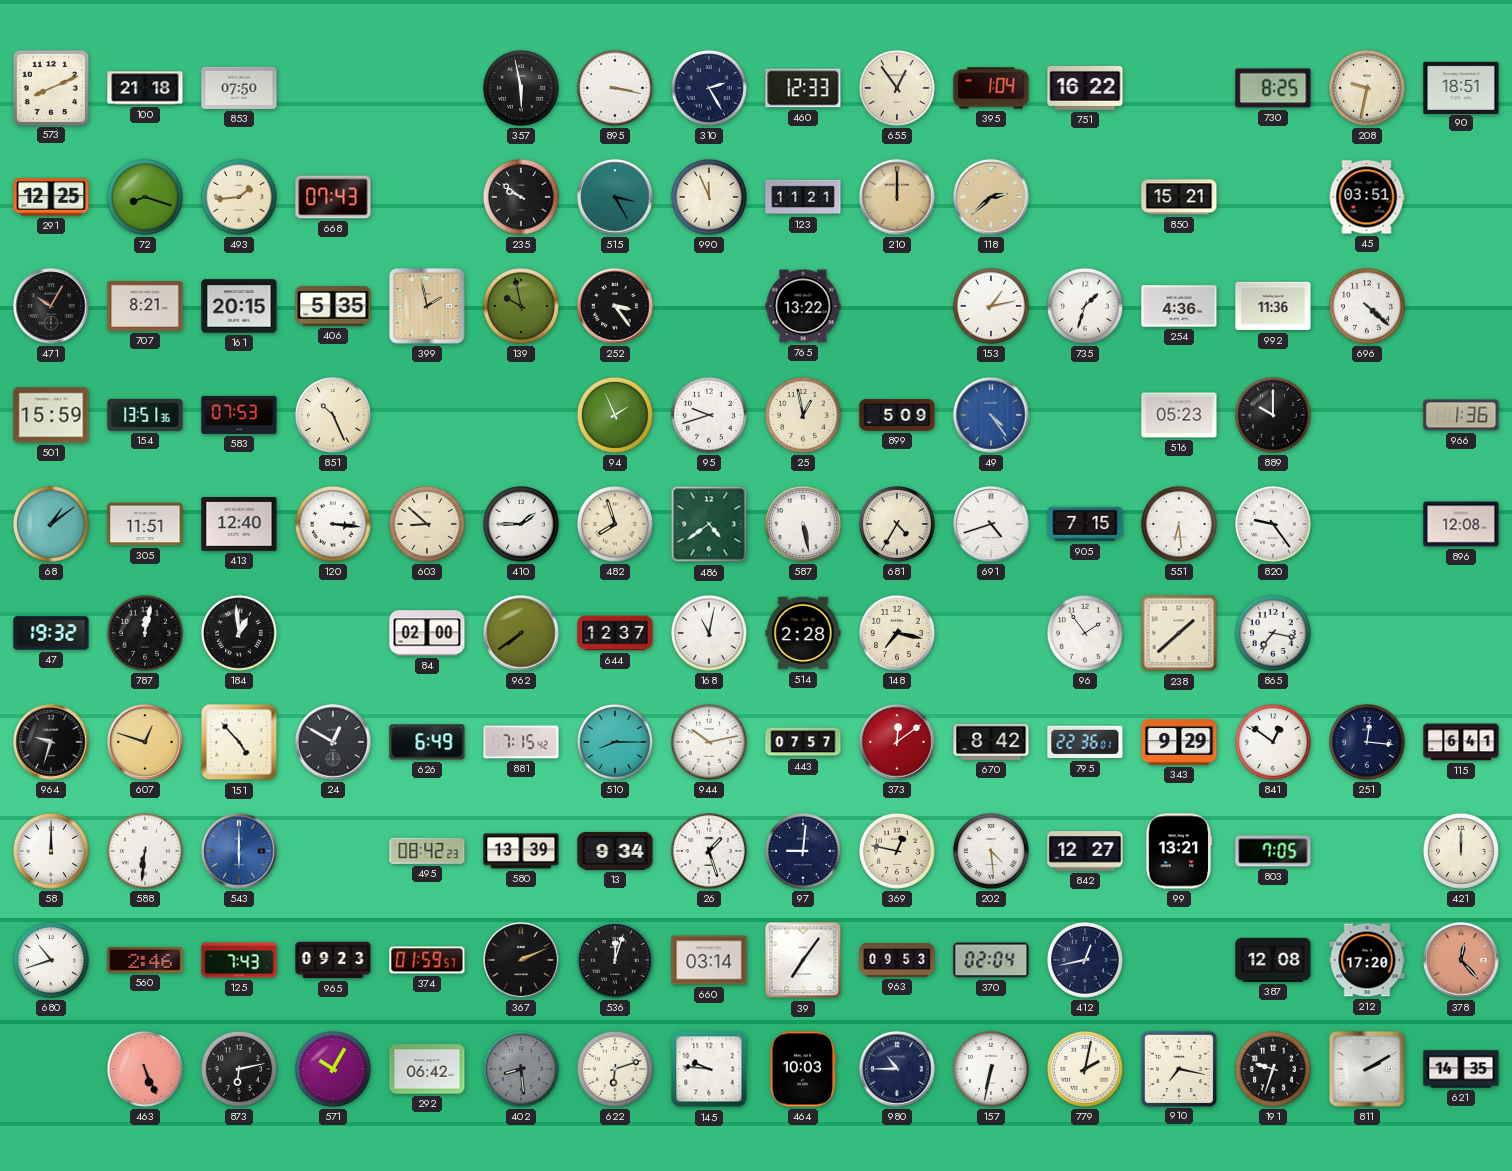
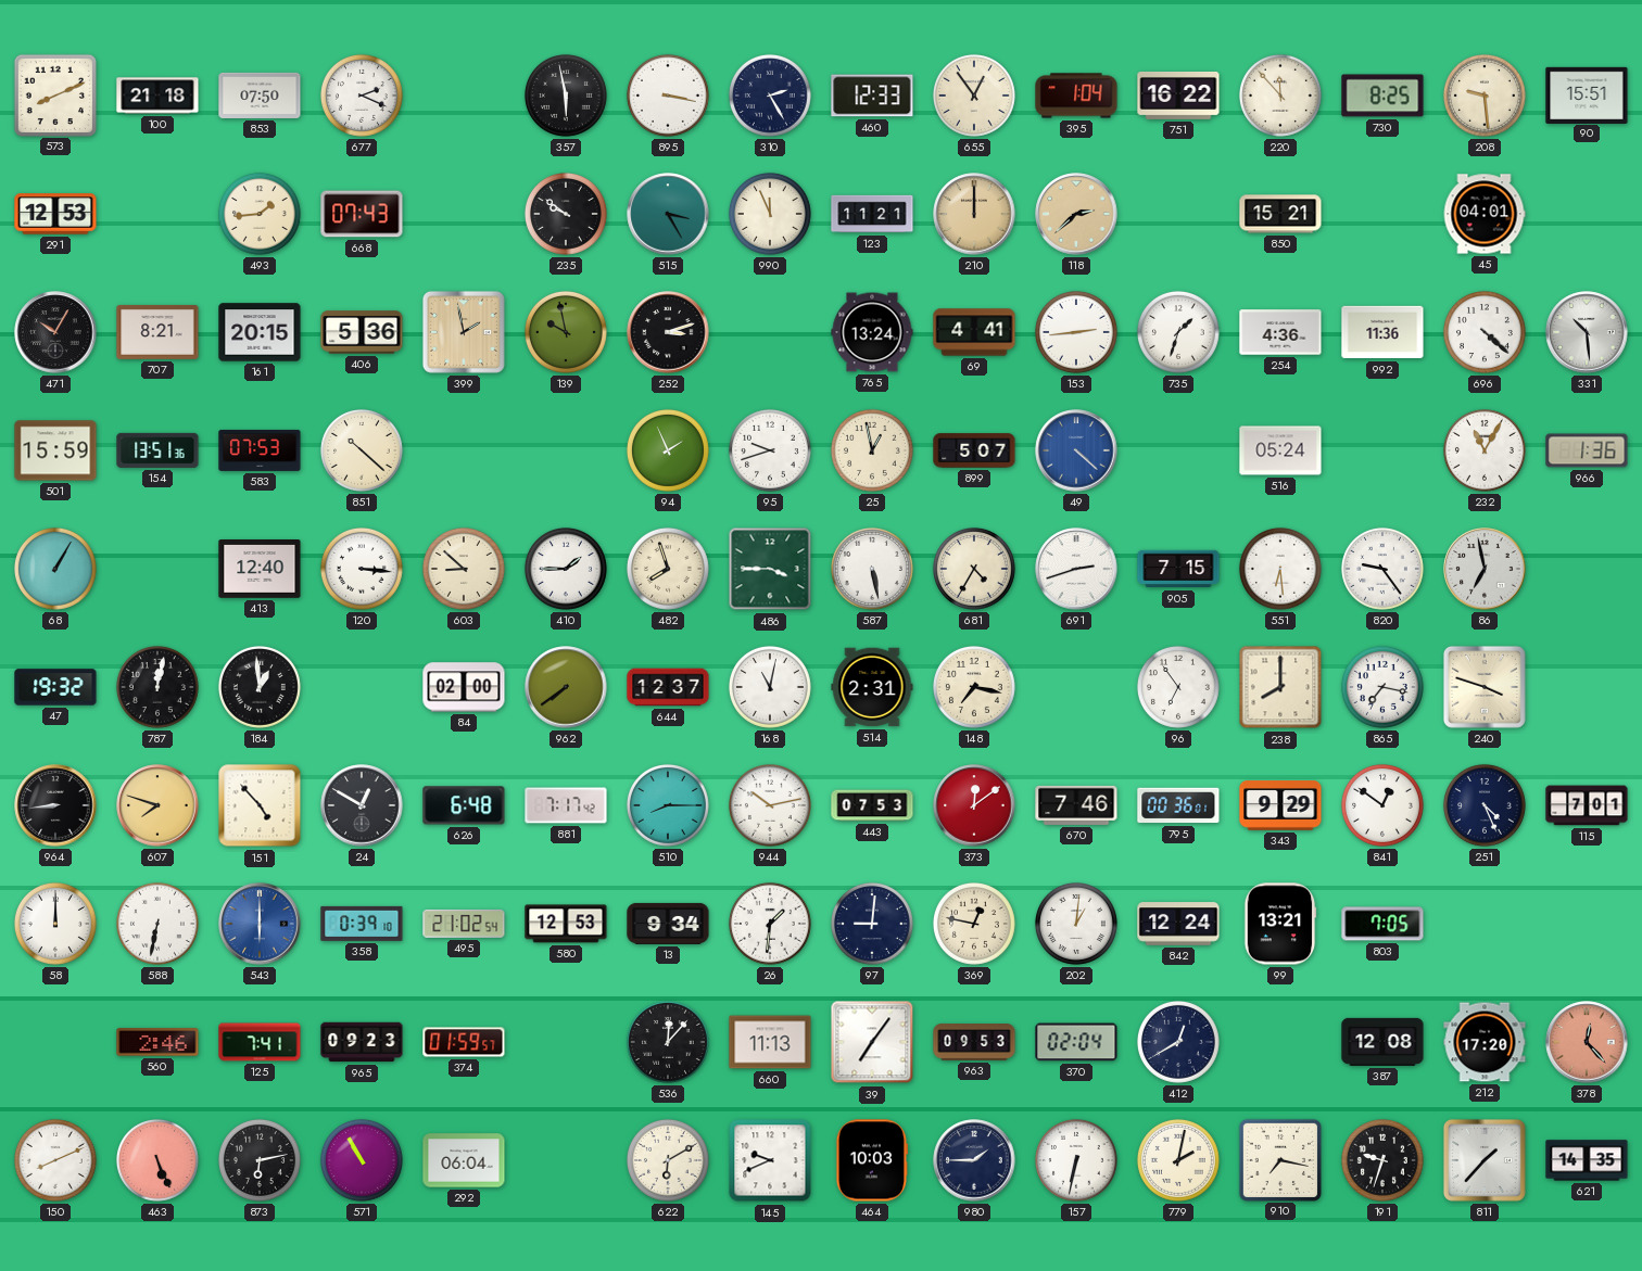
677: none -> 2:19
220: none -> 11:53
208: 9:32 -> 9:29
90: 18:51 -> 15:51
291: 12:25 -> 12:53
72: 8:18 -> none
45: 03:51 -> 04:01
406: 5:35 -> 5:36
252: 3:24 -> 3:12
765: 13:22 -> 13:24
69: none -> 4:41
153: 1:13 -> 2:44
331: none -> 10:29
851: 10:26 -> 10:22
899: 5:09 -> 5:07
49: 4:24 -> 4:22
516: 05:23 -> 05:24
889: 10:00 -> none
232: none -> 11:05
68: 1:09 -> 1:05
305: 11:51 -> none
486: 4:39 -> 3:45
691: 4:42 -> 2:42
86: none -> 6:58
896: 12:08 -> none
514: 2:28 -> 2:31
96: 1:54 -> 6:54
238: 1:38 -> 8:00
240: none -> 3:48
964: 9:33 -> 8:44
607: 12:48 -> 7:48
626: 6:49 -> 6:48
881: 7:15 -> 7:17
443: 07:57 -> 07:53
670: 8:42 -> 7:46
795: 22:36 -> 00:36
251: 12:16 -> 4:26
115: 6:41 -> 7:01
588: 6:31 -> 6:32
358: none -> 0:39
495: 08:42 -> 21:02
580: 13:39 -> 12:53
26: 1:27 -> 1:31
202: 4:29 -> 1:01
842: 12:27 -> 12:24
421: 12:00 -> none
680: 10:42 -> none
125: 7:43 -> 7:41
367: 2:11 -> none
536: 12:03 -> 12:07
660: 03:14 -> 11:13
412: 12:43 -> 12:40
150: none -> 8:11
571: 10:05 -> 10:55
292: 06:42 -> 06:04
402: 8:29 -> none
622: 6:12 -> 6:10
145: 9:46 -> 9:41
980: 10:45 -> 1:45
811: 2:10 -> 1:37
